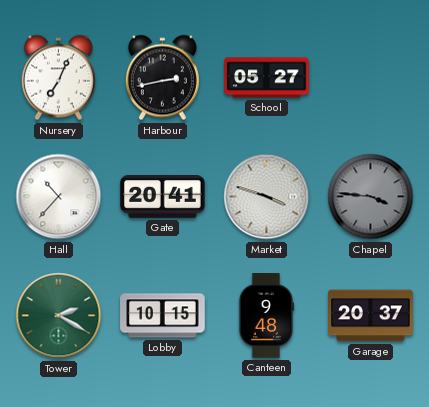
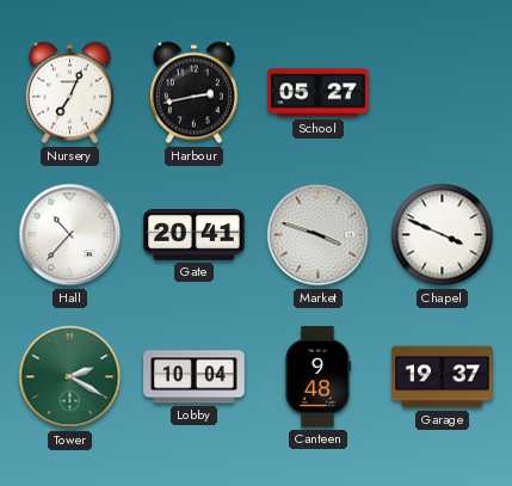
Chapel: 3:46 -> 3:49
Chapel dial: grey -> white
Lobby: 10:15 -> 10:04
Garage: 20:37 -> 19:37
